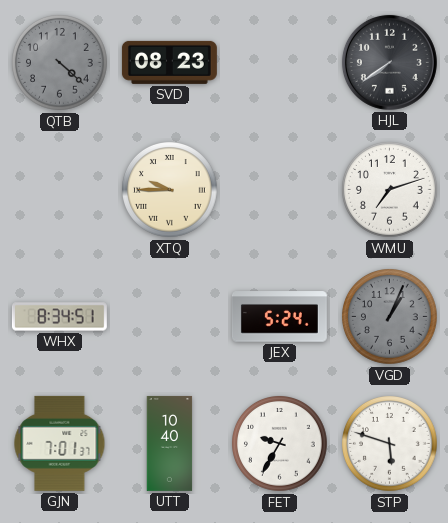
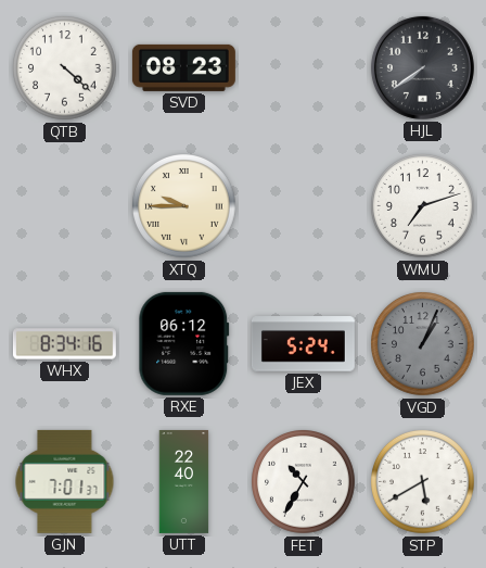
QTB dial: grey -> white
WHX: 8:34:51 -> 8:34:16
RXE: none -> 06:12
UTT: 10:40 -> 22:40
FET: 9:35 -> 10:35
STP: 5:48 -> 5:40
